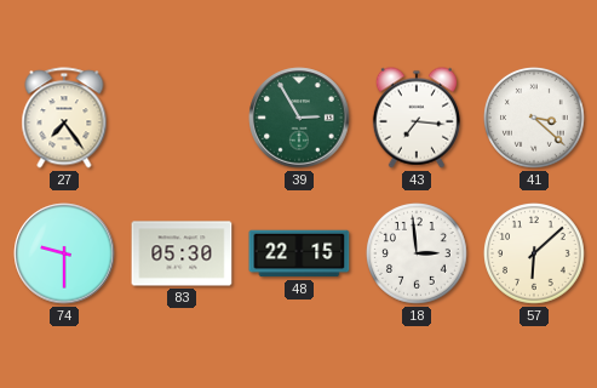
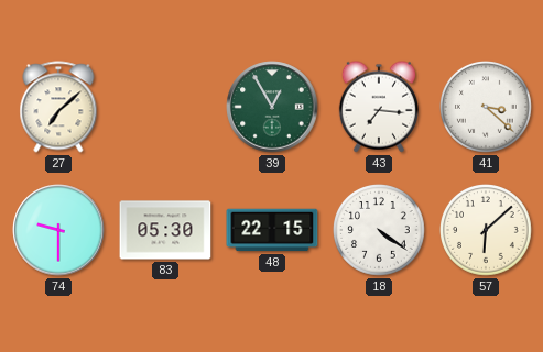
27: 7:24 -> 7:08
39: 2:55 -> 12:55
18: 2:59 -> 4:21
